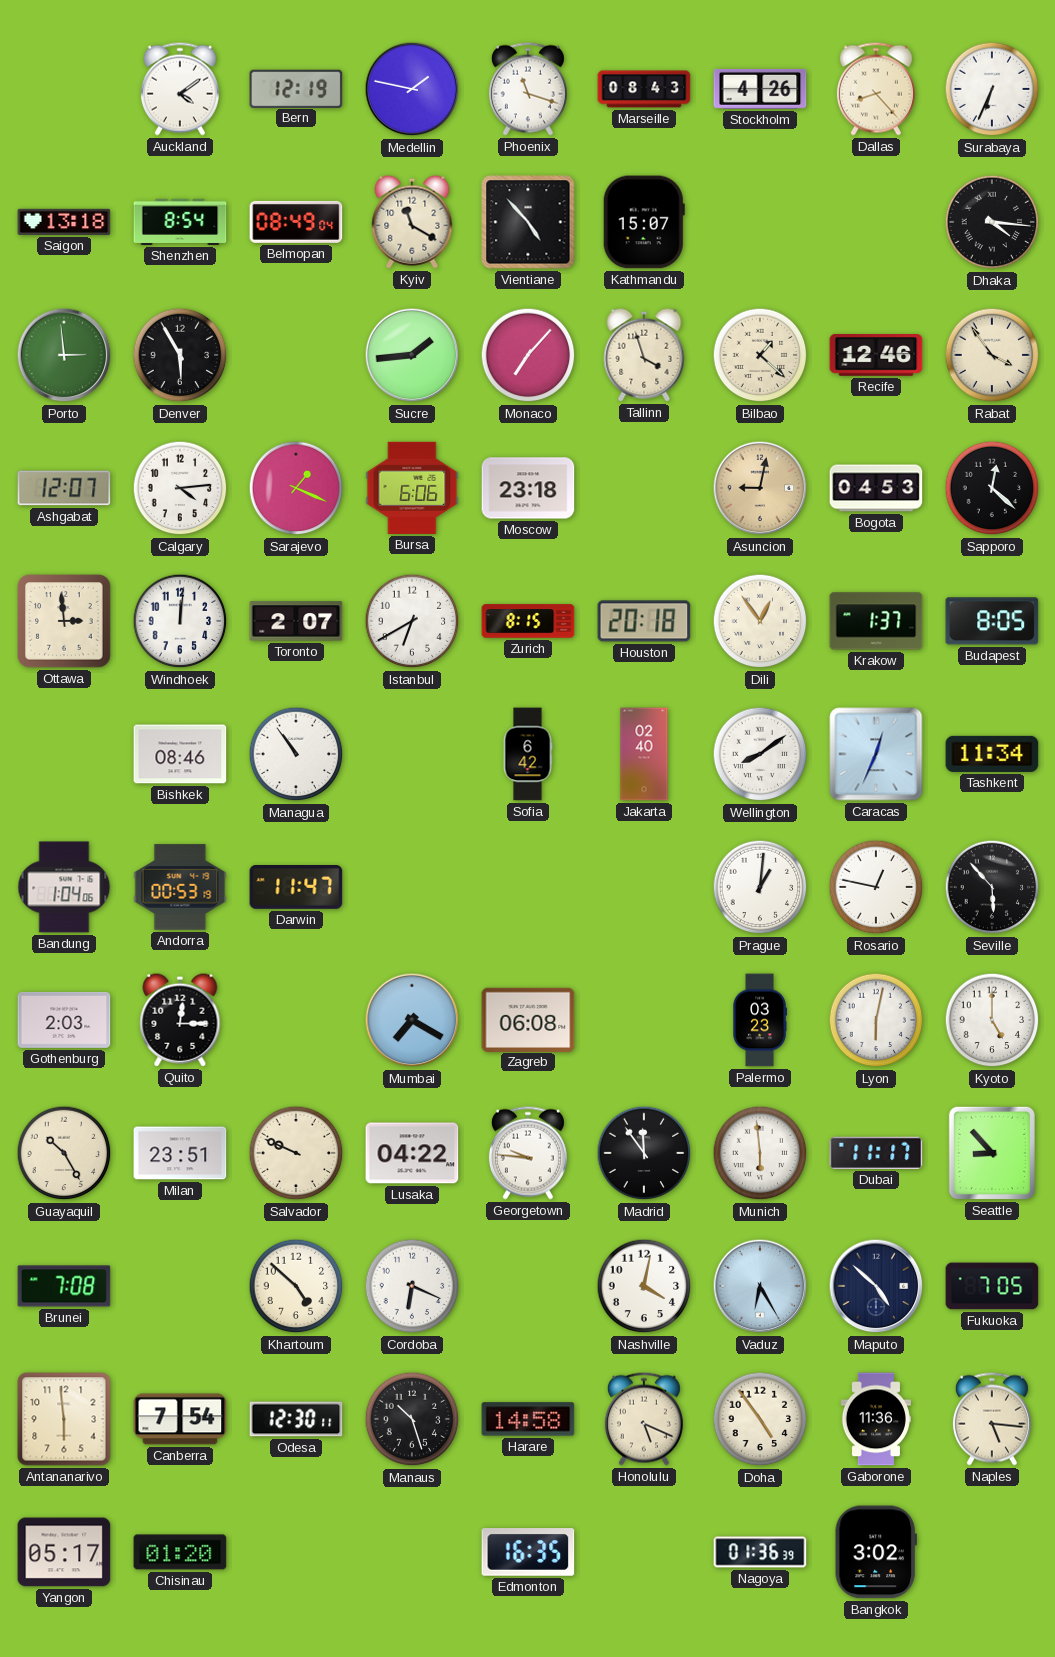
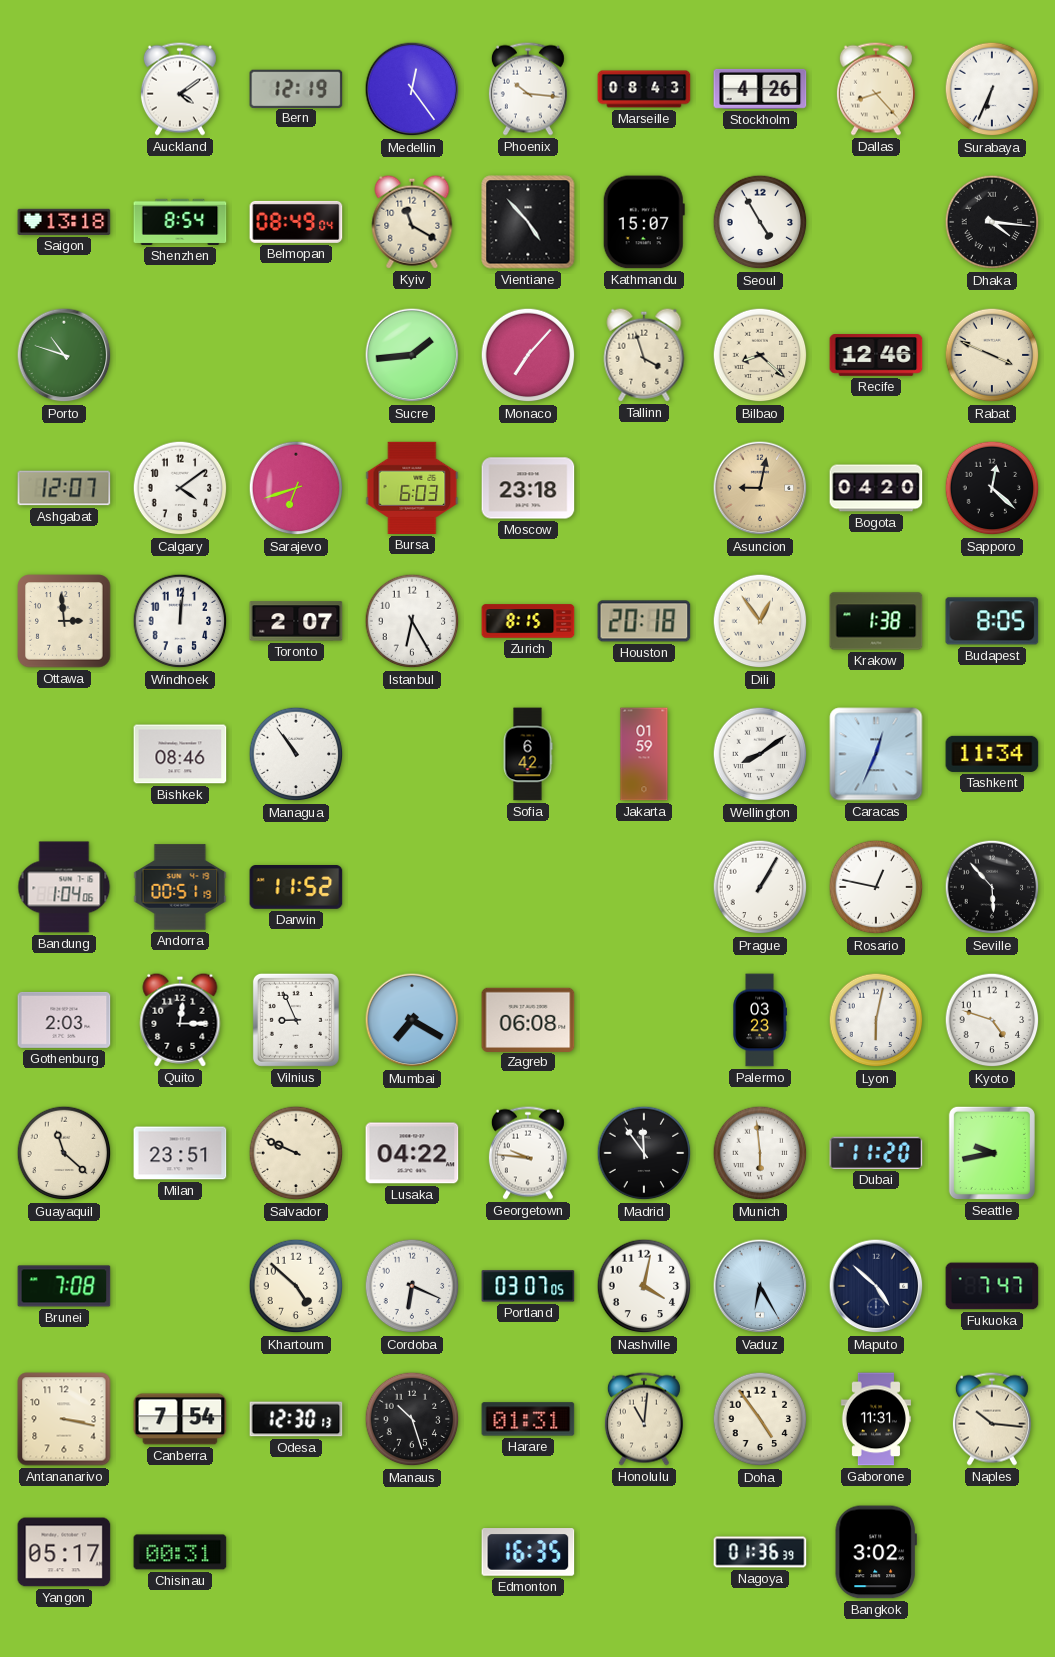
Medellin: 1:47 -> 12:24
Phoenix: 11:18 -> 10:16
Seoul: none -> 4:55
Porto: 2:59 -> 10:48
Denver: 5:55 -> none
Bilbao: 1:22 -> 8:22
Rabat: 3:54 -> 3:49
Calgary: 4:14 -> 4:09
Sarajevo: 1:19 -> 6:42
Bursa: 6:06 -> 6:03
Bogota: 04:53 -> 04:20
Istanbul: 6:40 -> 6:25
Krakow: 1:37 -> 1:38
Jakarta: 02:40 -> 01:59
Andorra: 00:53 -> 00:51
Darwin: 11:47 -> 11:52
Prague: 1:01 -> 1:05
Vilnius: none -> 8:56
Kyoto: 5:00 -> 4:48
Guayaquil: 10:25 -> 11:22
Dubai: 11:17 -> 11:20
Seattle: 8:53 -> 9:43
Portland: none -> 03:07
Fukuoka: 7:05 -> 7:47
Antananarivo: 5:59 -> 3:17
Odesa: 12:30:11 -> 12:30:13
Harare: 14:58 -> 01:31
Honolulu: 5:19 -> 11:01
Gaborone: 11:36 -> 11:31
Naples: 5:16 -> 10:16
Chisinau: 01:20 -> 00:31
